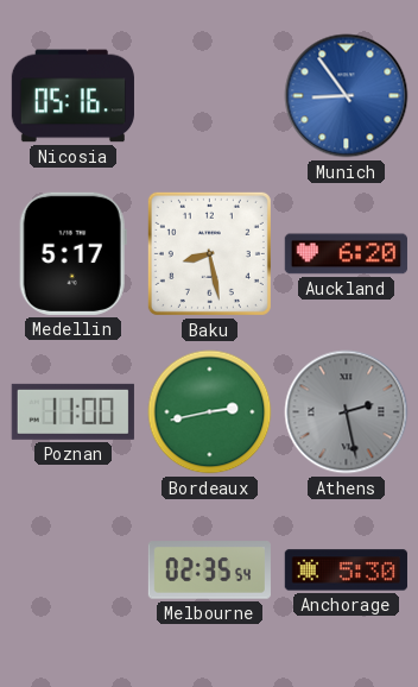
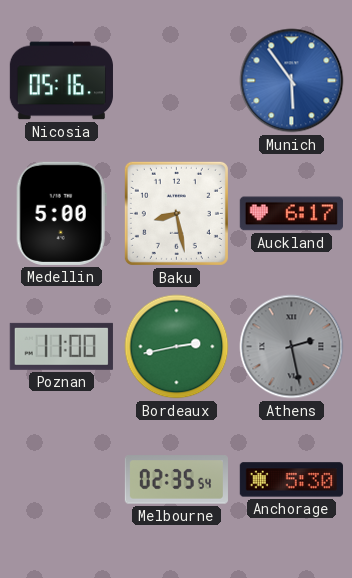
Munich: 8:54 -> 5:54
Medellin: 5:17 -> 5:00
Auckland: 6:20 -> 6:17
